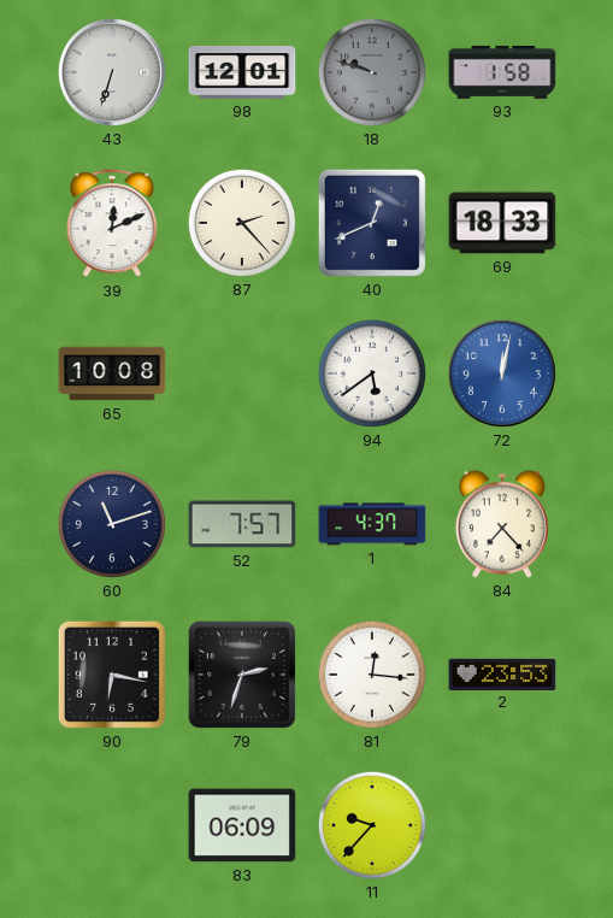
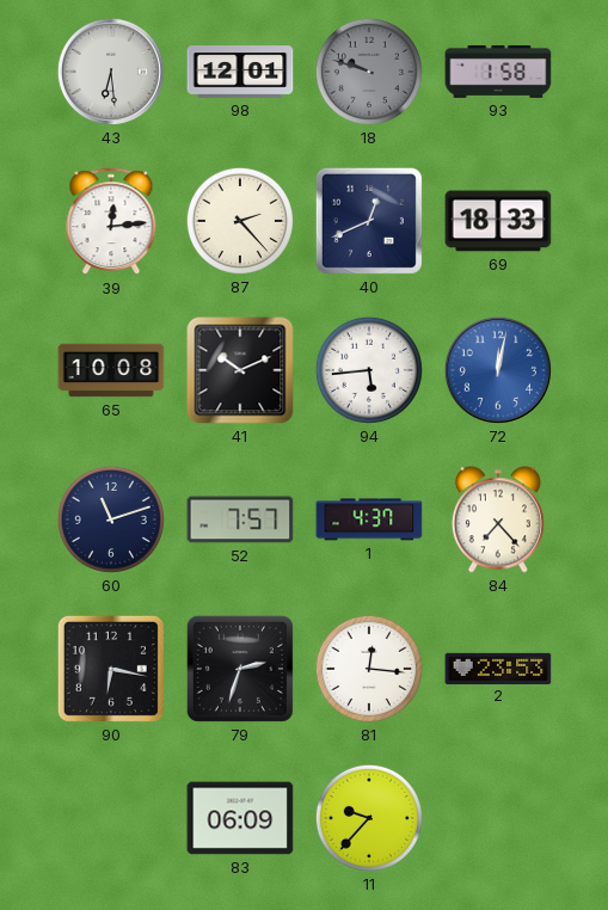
43: 6:33 -> 6:29
39: 12:11 -> 12:14
41: none -> 10:11
94: 5:39 -> 5:44
